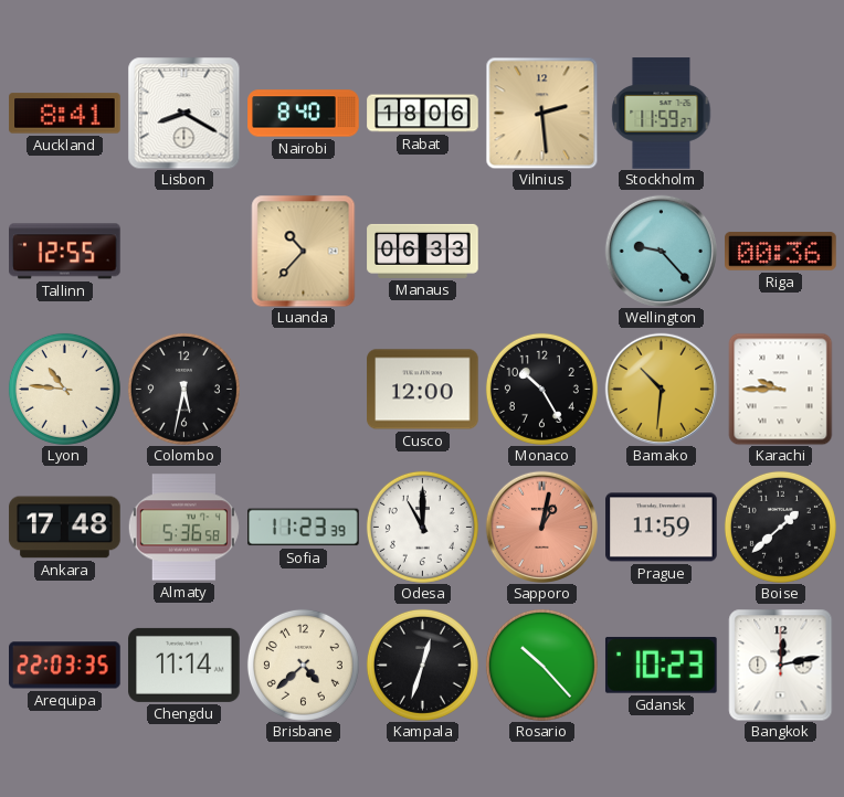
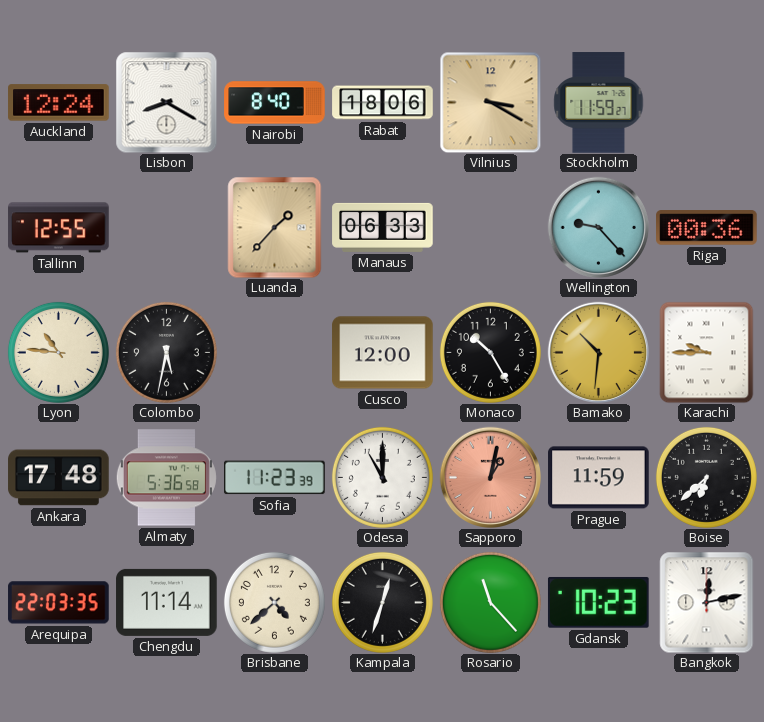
Auckland: 8:41 -> 12:24
Vilnius: 2:29 -> 3:20
Luanda: 10:37 -> 1:37
Boise: 1:38 -> 6:38
Rosario: 10:23 -> 11:23
